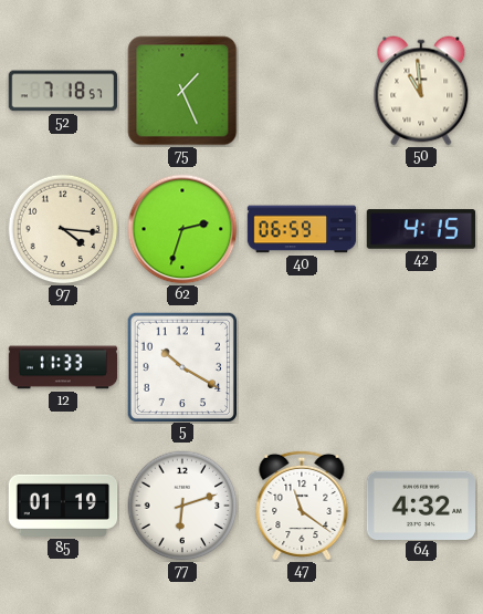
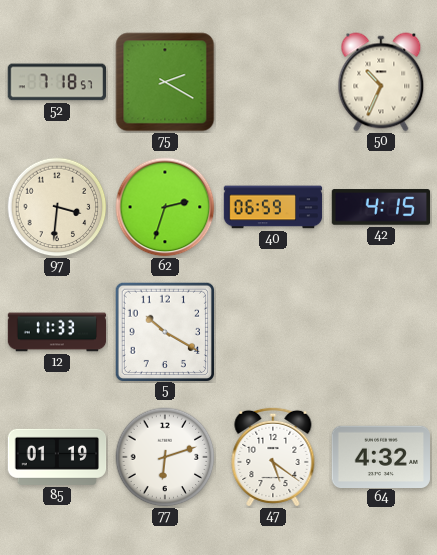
75: 1:26 -> 2:20
50: 10:59 -> 10:34
97: 4:16 -> 3:31
47: 11:21 -> 5:21
